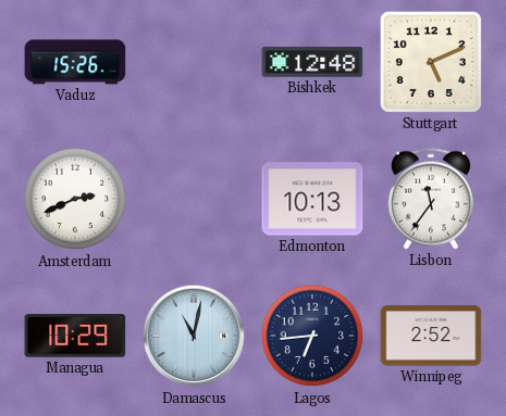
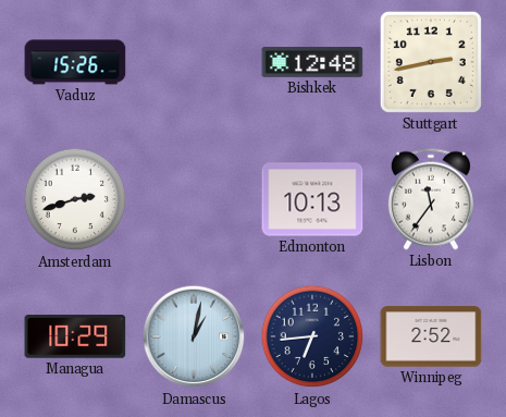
Stuttgart: 5:11 -> 2:43
Amsterdam: 2:41 -> 2:42
Damascus: 11:02 -> 1:02
